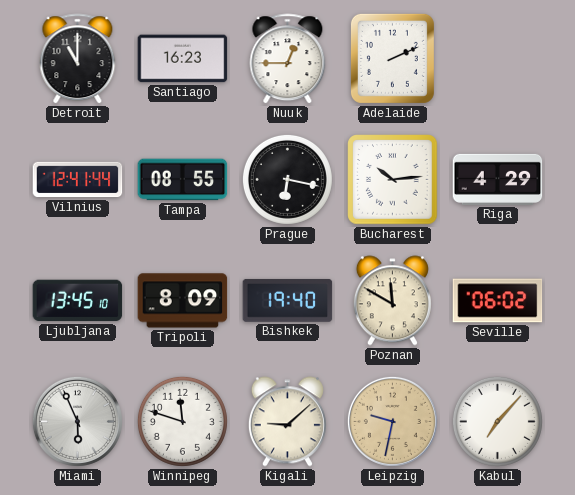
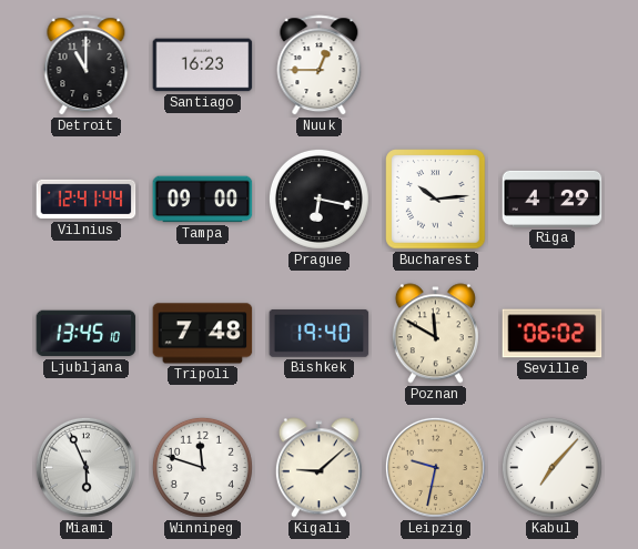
Adelaide: 2:11 -> none
Tampa: 08:55 -> 09:00
Tripoli: 8:09 -> 7:48
